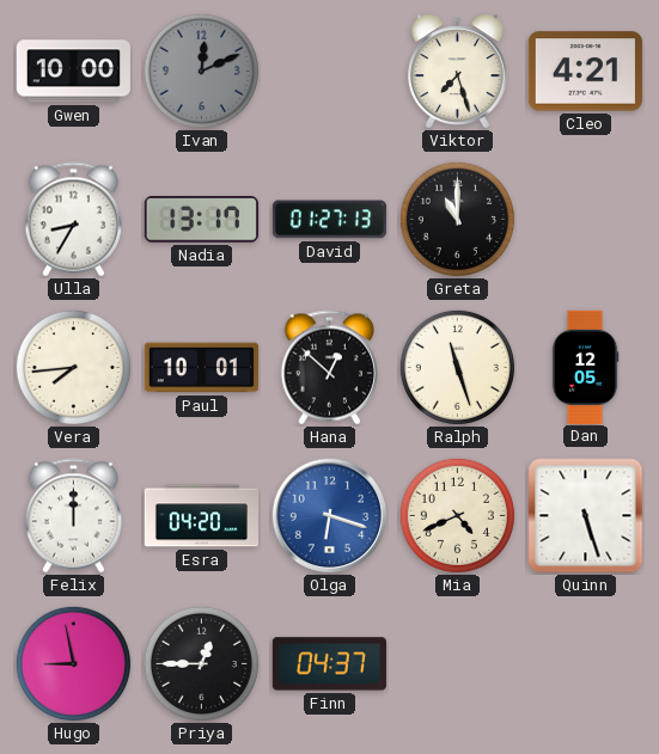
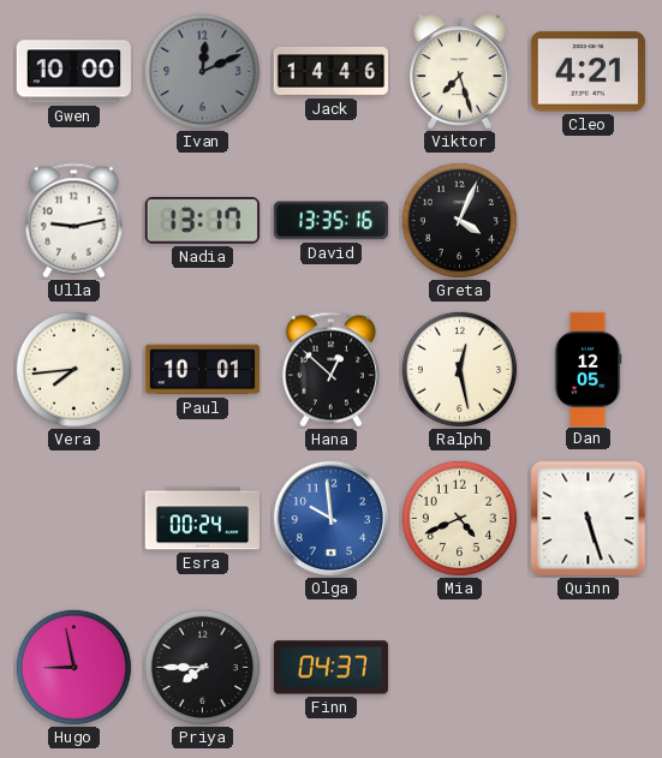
Jack: none -> 14:46
Ulla: 8:35 -> 9:13
David: 01:27 -> 13:35
Greta: 11:00 -> 4:04
Ralph: 11:27 -> 12:28
Felix: 12:00 -> none
Esra: 04:20 -> 00:24
Olga: 6:18 -> 9:59
Priya: 12:45 -> 7:45
